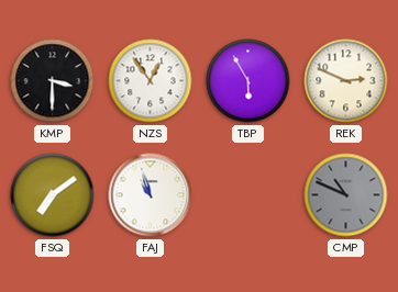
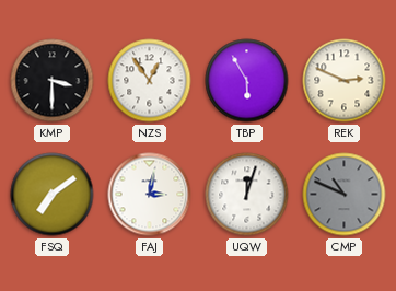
FAJ: 10:57 -> 3:02
UQW: none -> 12:03
